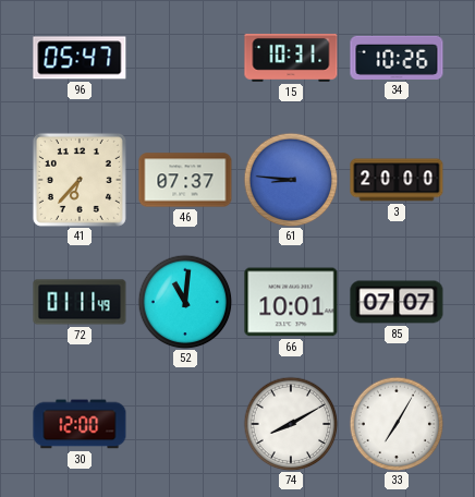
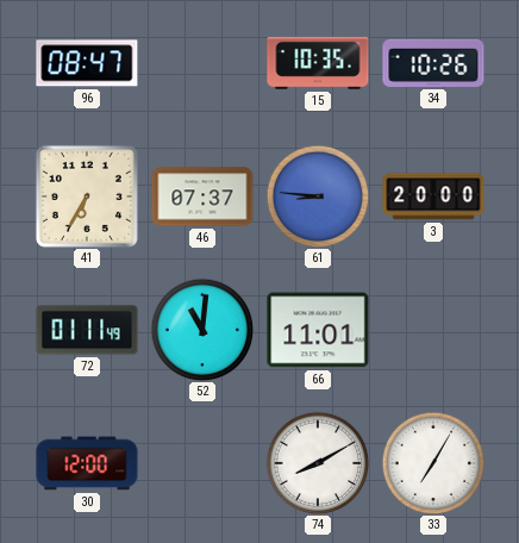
96: 05:47 -> 08:47
15: 10:31 -> 10:35
41: 6:37 -> 6:35
66: 10:01 -> 11:01
85: 07:07 -> none
